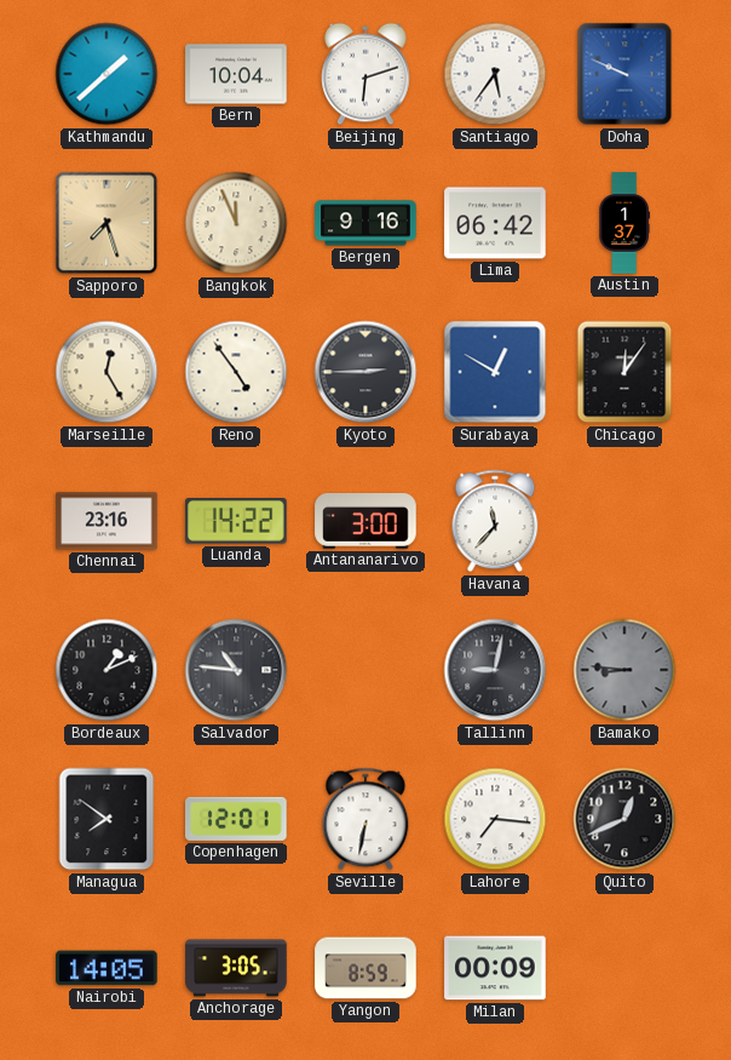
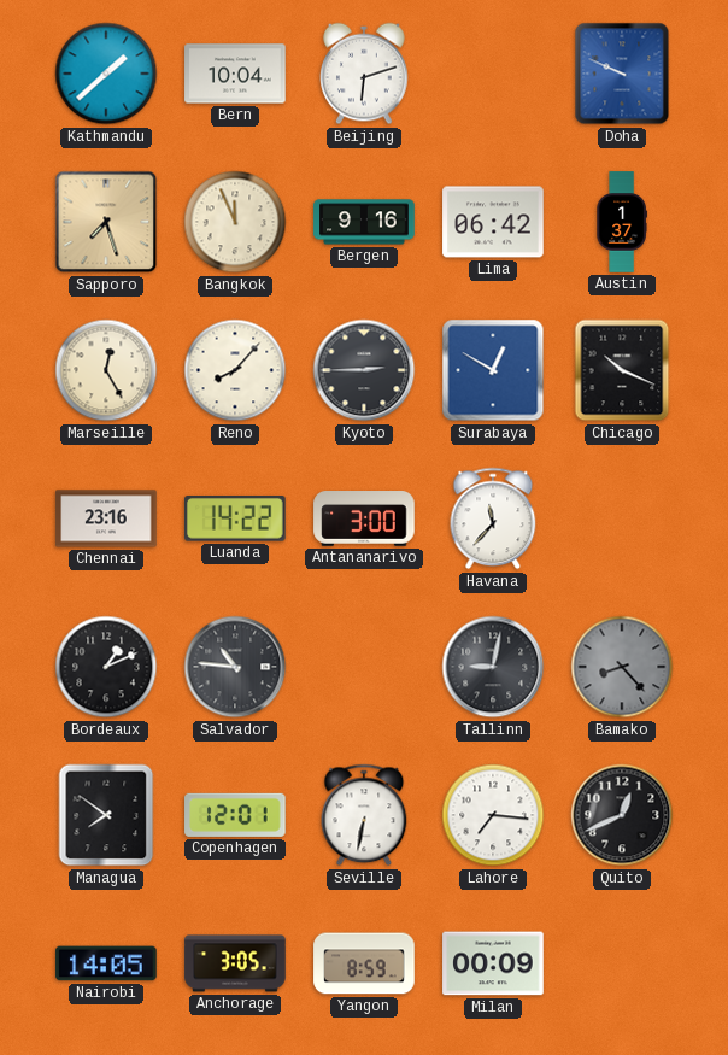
Santiago: 5:36 -> none
Reno: 4:54 -> 8:07
Chicago: 12:06 -> 10:19
Bamako: 8:46 -> 8:23
